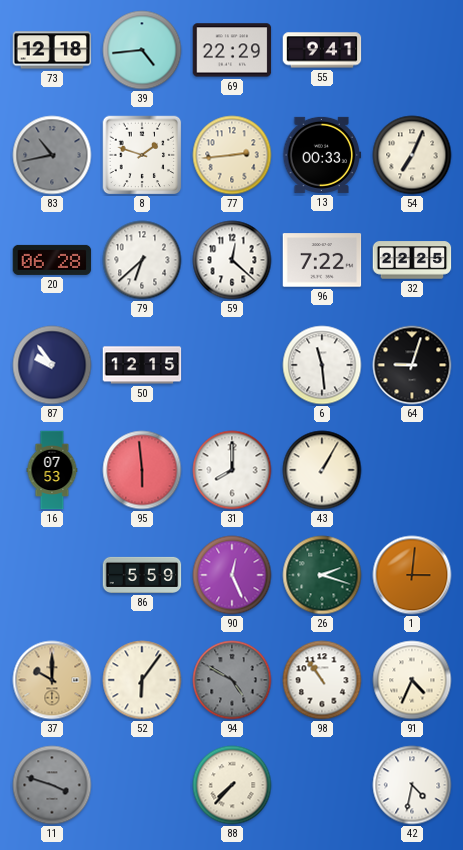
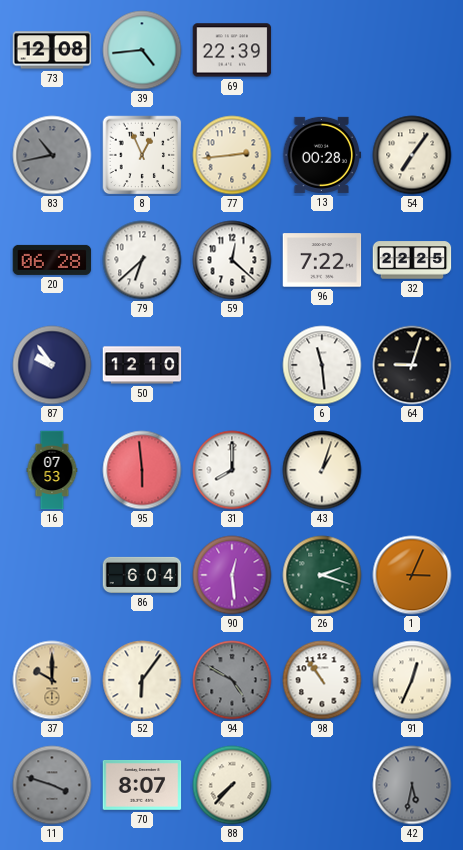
73: 12:18 -> 12:08
69: 22:29 -> 22:39
55: 9:41 -> none
8: 1:48 -> 12:56
13: 00:33 -> 00:28
54: 7:04 -> 7:06
50: 12:15 -> 12:10
43: 1:05 -> 1:03
86: 5:59 -> 6:04
90: 12:26 -> 12:29
1: 3:01 -> 3:04
91: 4:34 -> 12:34
70: none -> 8:07
42: 4:32 -> 5:32
42 dial: white -> grey
